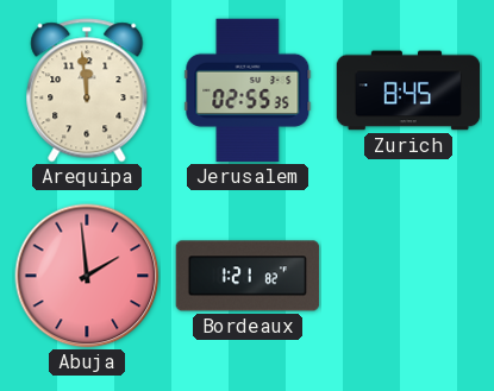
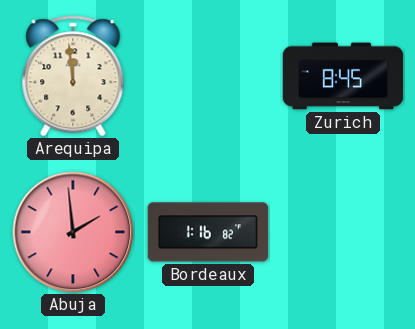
Jerusalem: 02:55 -> none
Bordeaux: 1:21 -> 1:16
